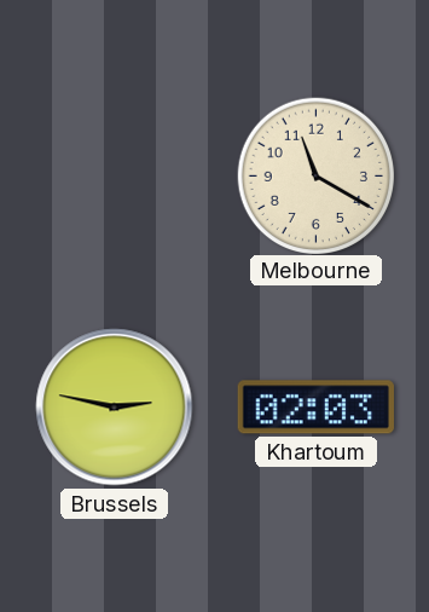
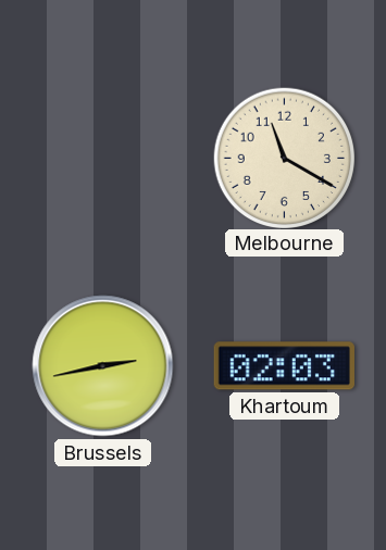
Brussels: 2:47 -> 2:43
